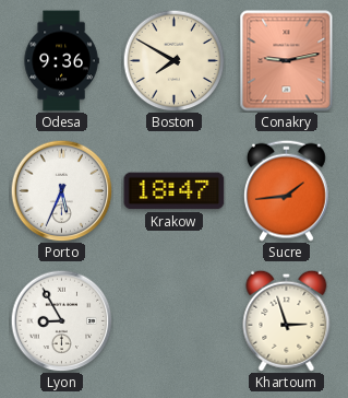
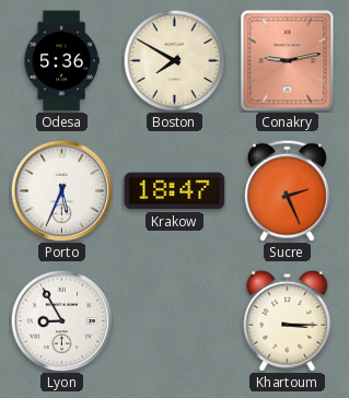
Odesa: 9:36 -> 5:36
Sucre: 1:44 -> 2:26
Khartoum: 2:57 -> 3:15
